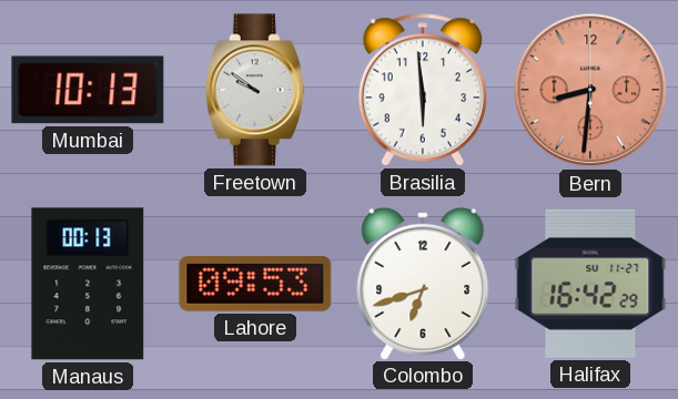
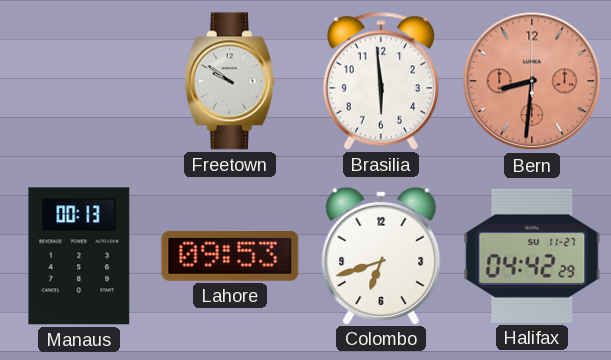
Mumbai: 10:13 -> none
Halifax: 16:42 -> 04:42
